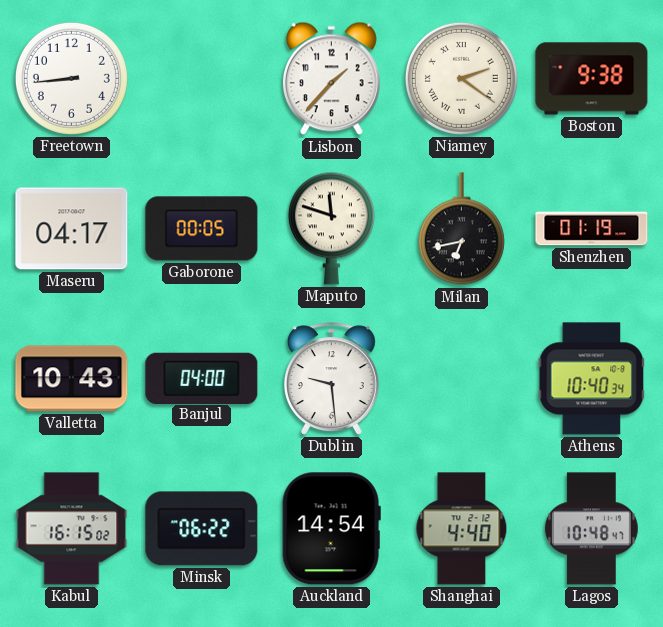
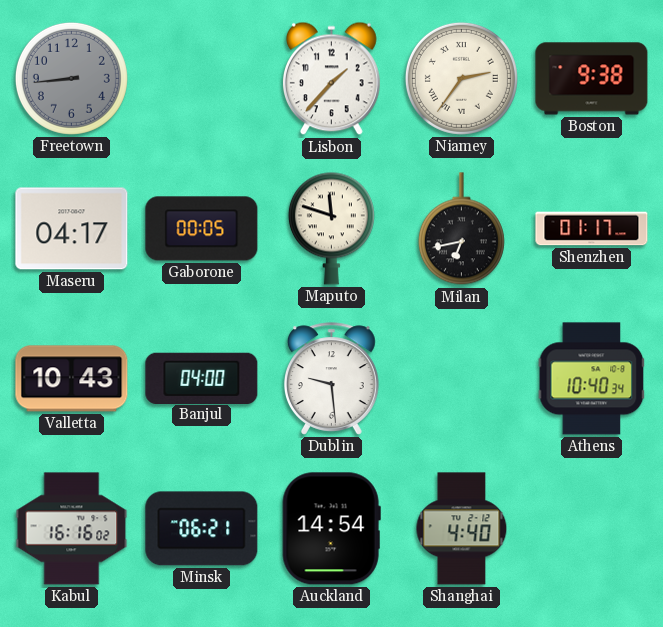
Freetown dial: white -> grey
Niamey: 2:21 -> 2:36
Shenzhen: 01:19 -> 01:17
Kabul: 16:15 -> 16:16
Minsk: 06:22 -> 06:21
Lagos: 10:48 -> none
